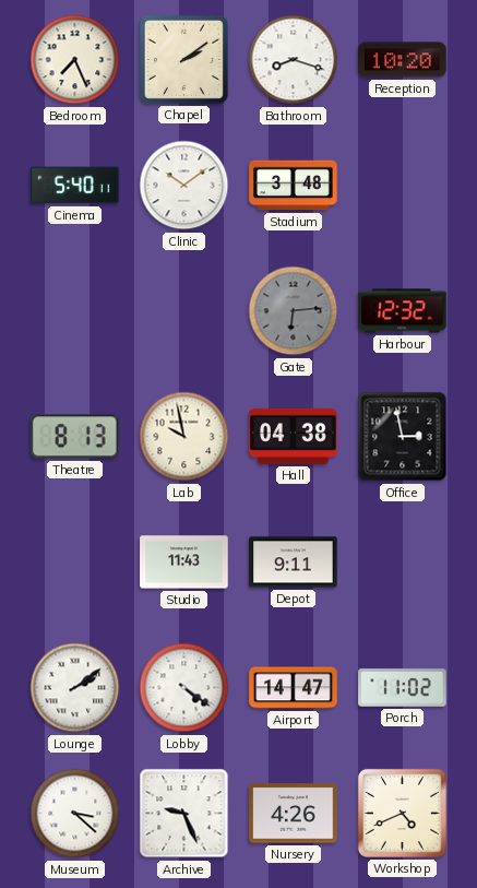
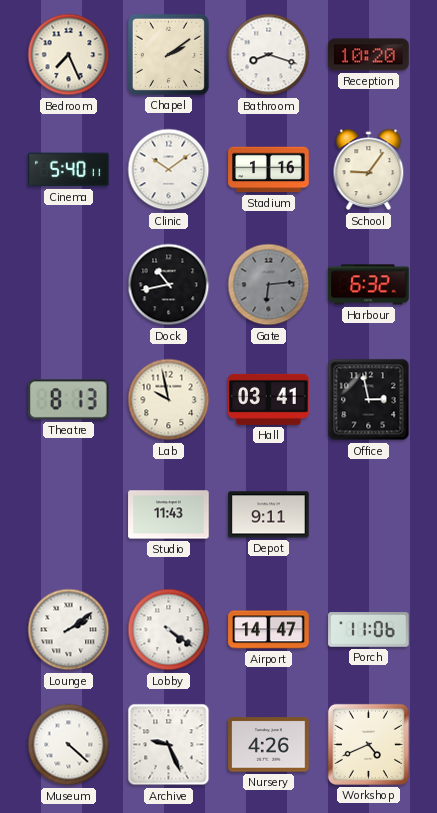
Stadium: 3:48 -> 1:16
School: none -> 9:06
Dock: none -> 10:43
Harbour: 12:32 -> 6:32
Hall: 04:38 -> 03:41
Porch: 11:02 -> 11:06
Museum: 3:22 -> 4:22
